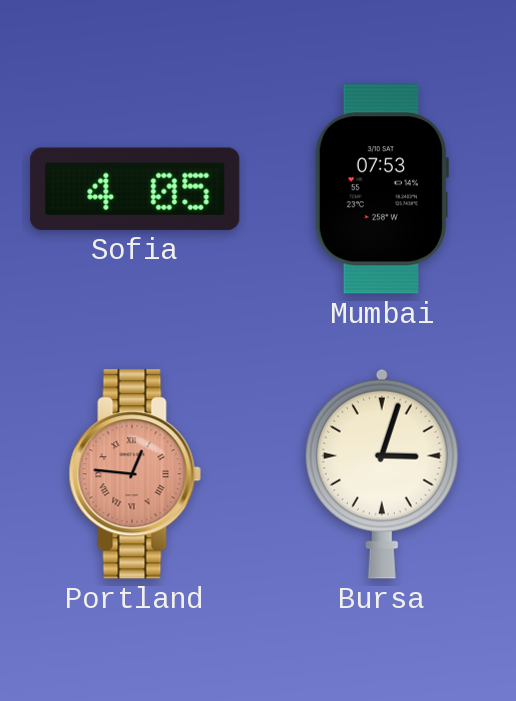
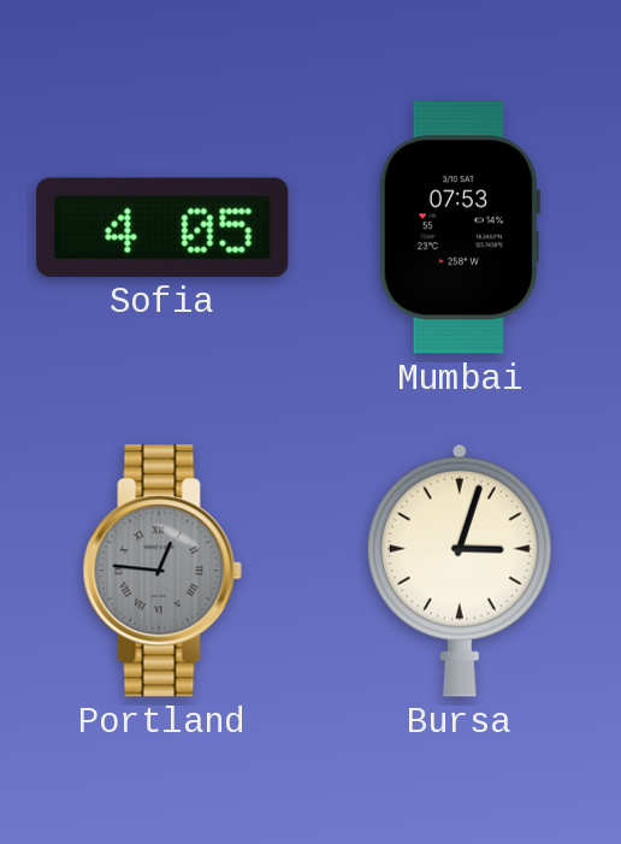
Portland dial: salmon -> grey
